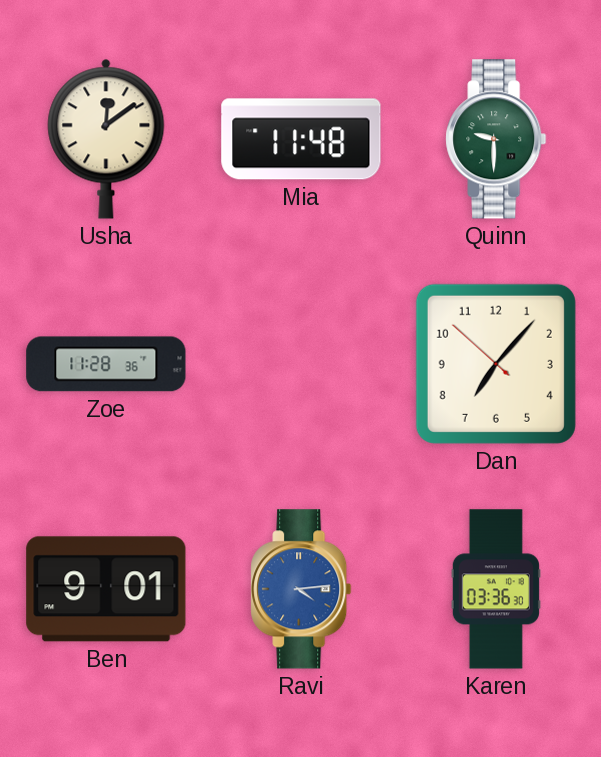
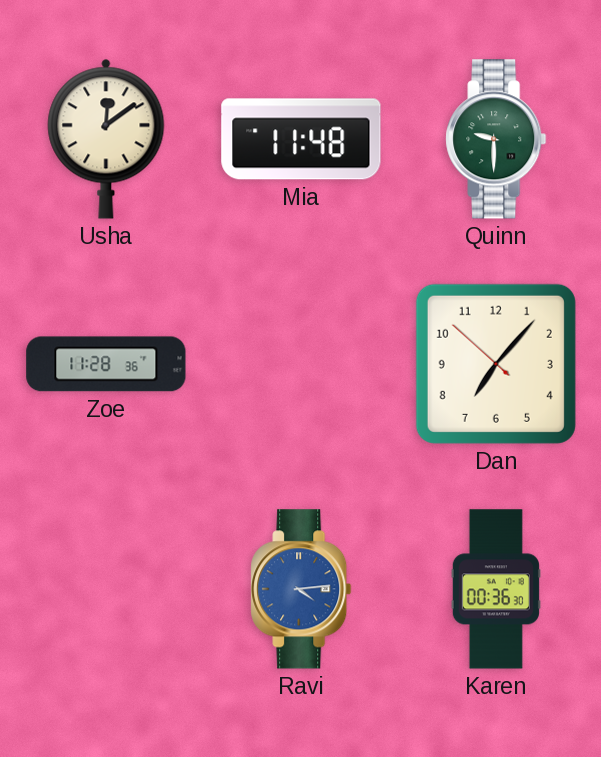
Ben: 9:01 -> none
Karen: 03:36 -> 00:36
